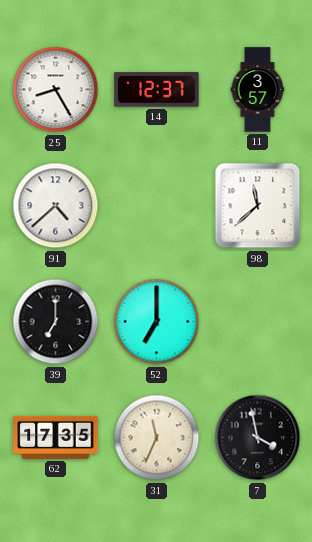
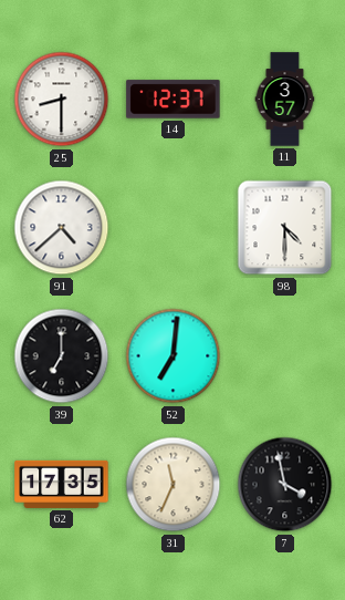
25: 8:25 -> 8:30
98: 11:38 -> 4:30
52: 7:00 -> 7:01
